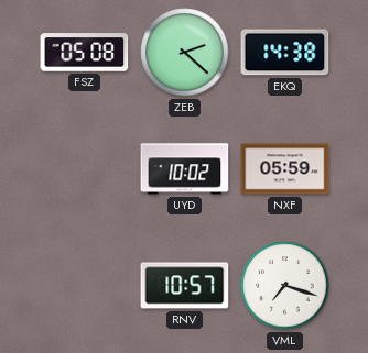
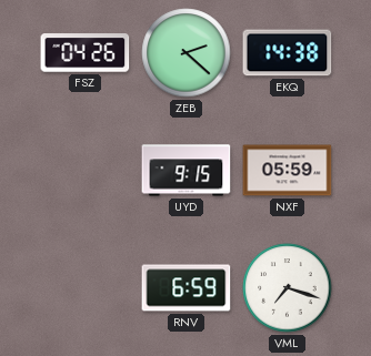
FSZ: 05:08 -> 04:26
UYD: 10:02 -> 9:15
RNV: 10:57 -> 6:59
